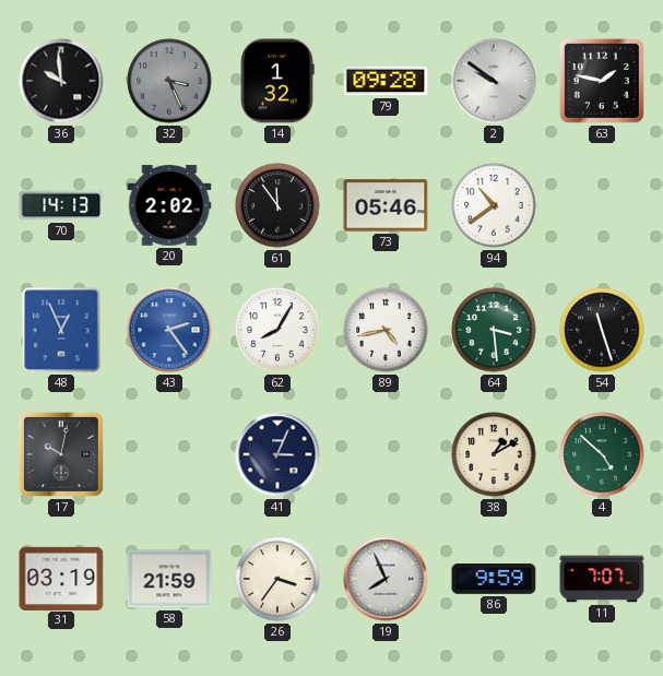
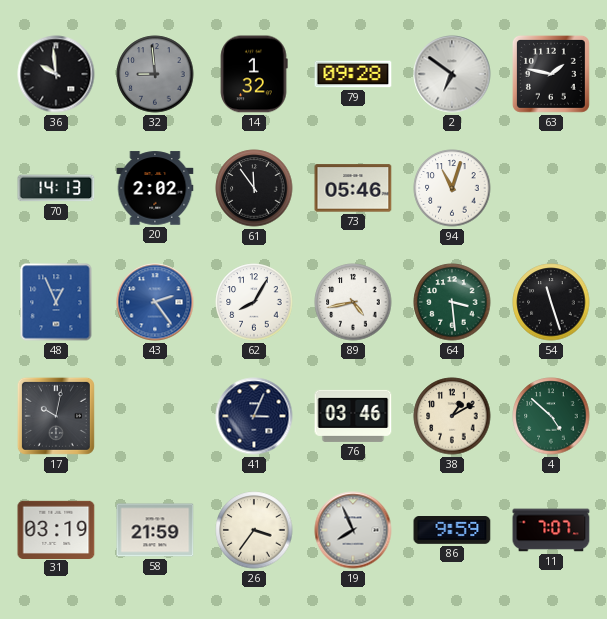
32: 3:26 -> 8:59
2: 9:51 -> 6:51
94: 10:39 -> 11:03
76: none -> 03:46
